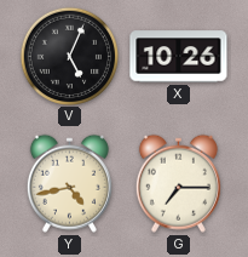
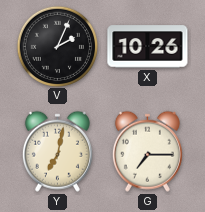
V: 5:04 -> 2:04
Y: 4:43 -> 7:02
